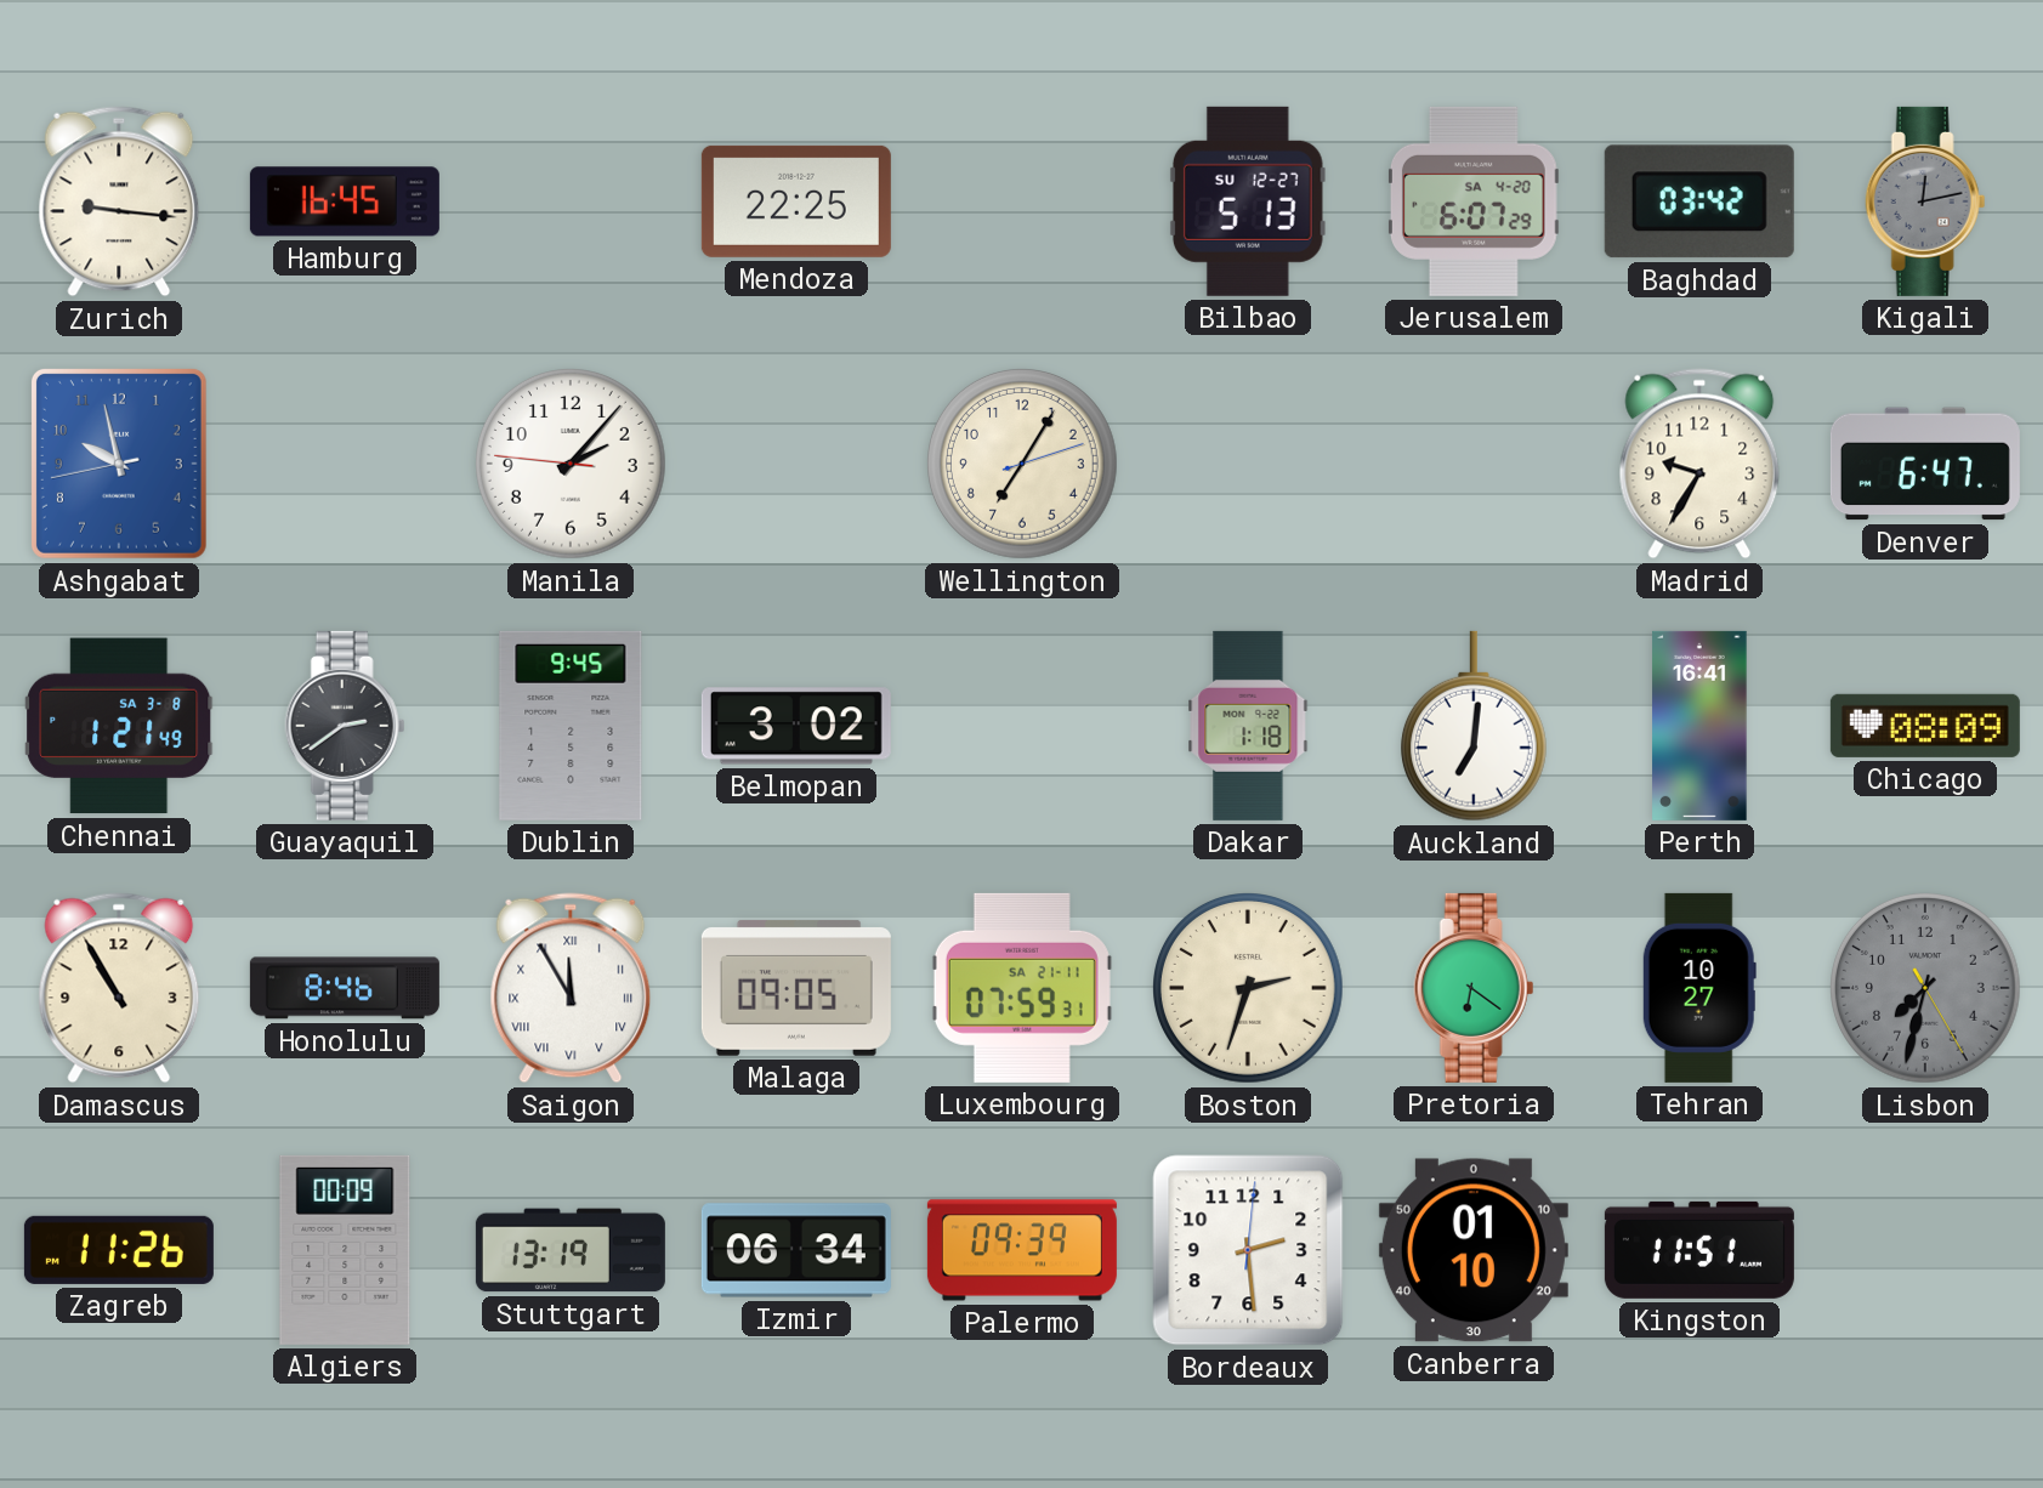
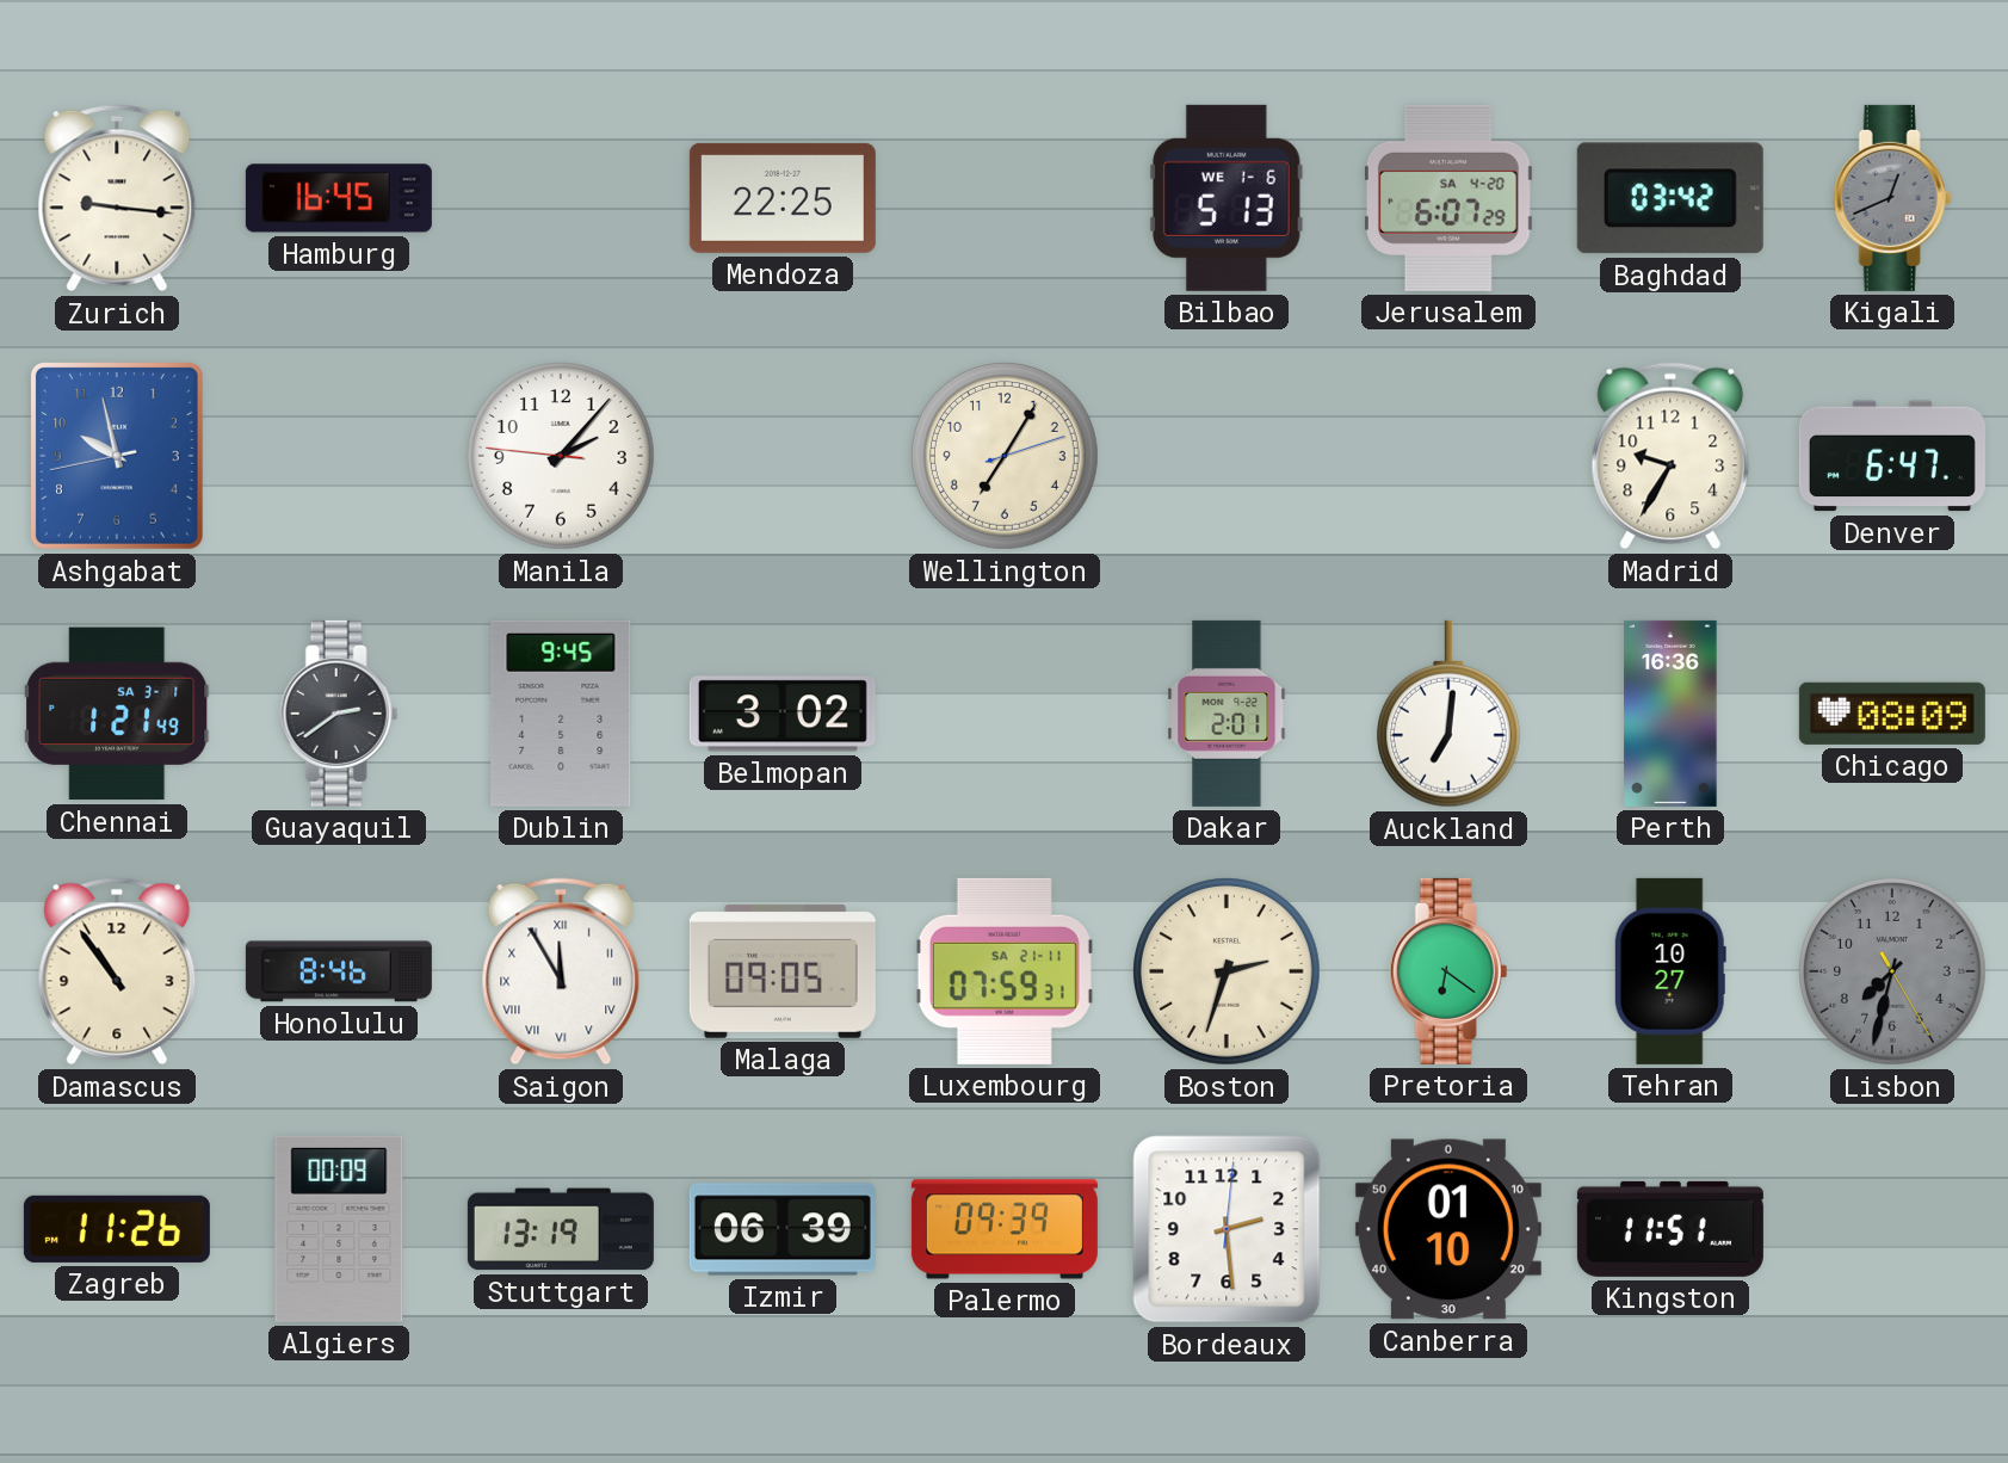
Bilbao date: SU 12-27 -> WE 1-6
Kigali: 12:13 -> 12:41
Chennai date: SA 3-8 -> SA 3-1
Dakar: 1:18 -> 2:01
Perth: 16:41 -> 16:36
Damascus: 10:55 -> 10:54
Izmir: 06:34 -> 06:39
